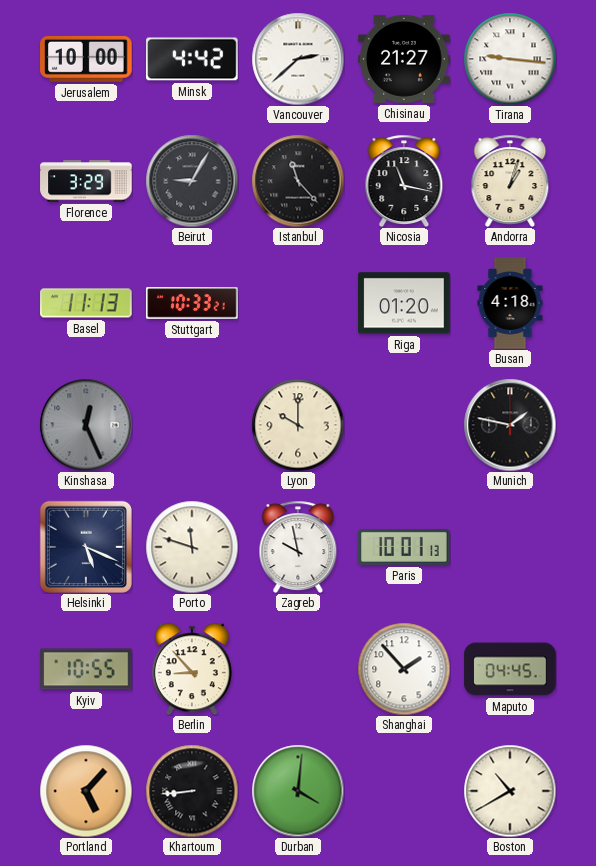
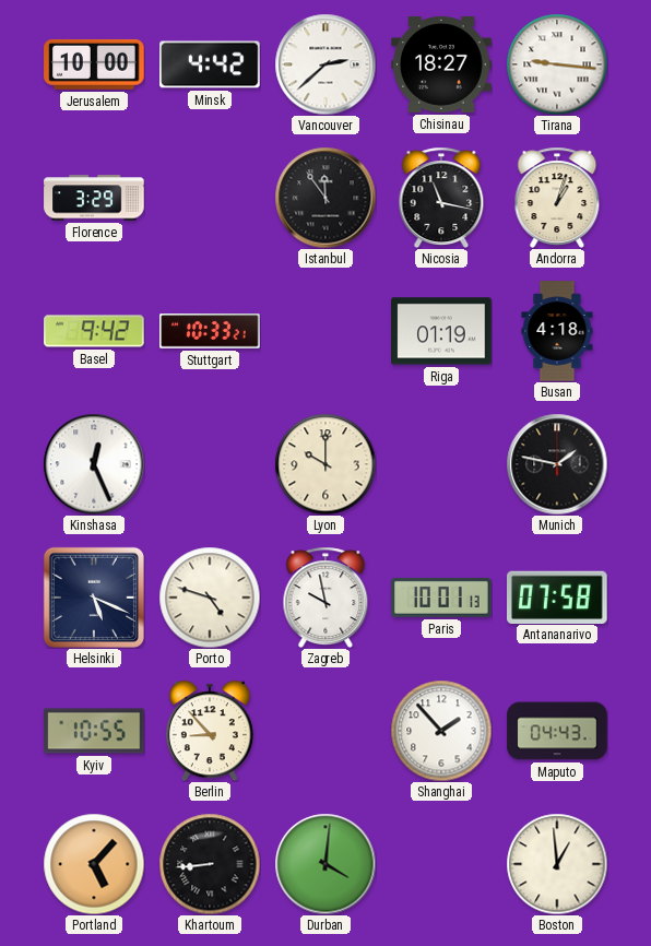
Chisinau: 21:27 -> 18:27
Beirut: 9:05 -> none
Istanbul: 11:23 -> 11:54
Basel: 11:13 -> 9:42
Riga: 01:20 -> 01:19
Kinshasa dial: grey -> white
Porto: 11:48 -> 4:48
Antananarivo: none -> 07:58
Maputo: 04:45 -> 04:43
Boston: 10:40 -> 12:59
